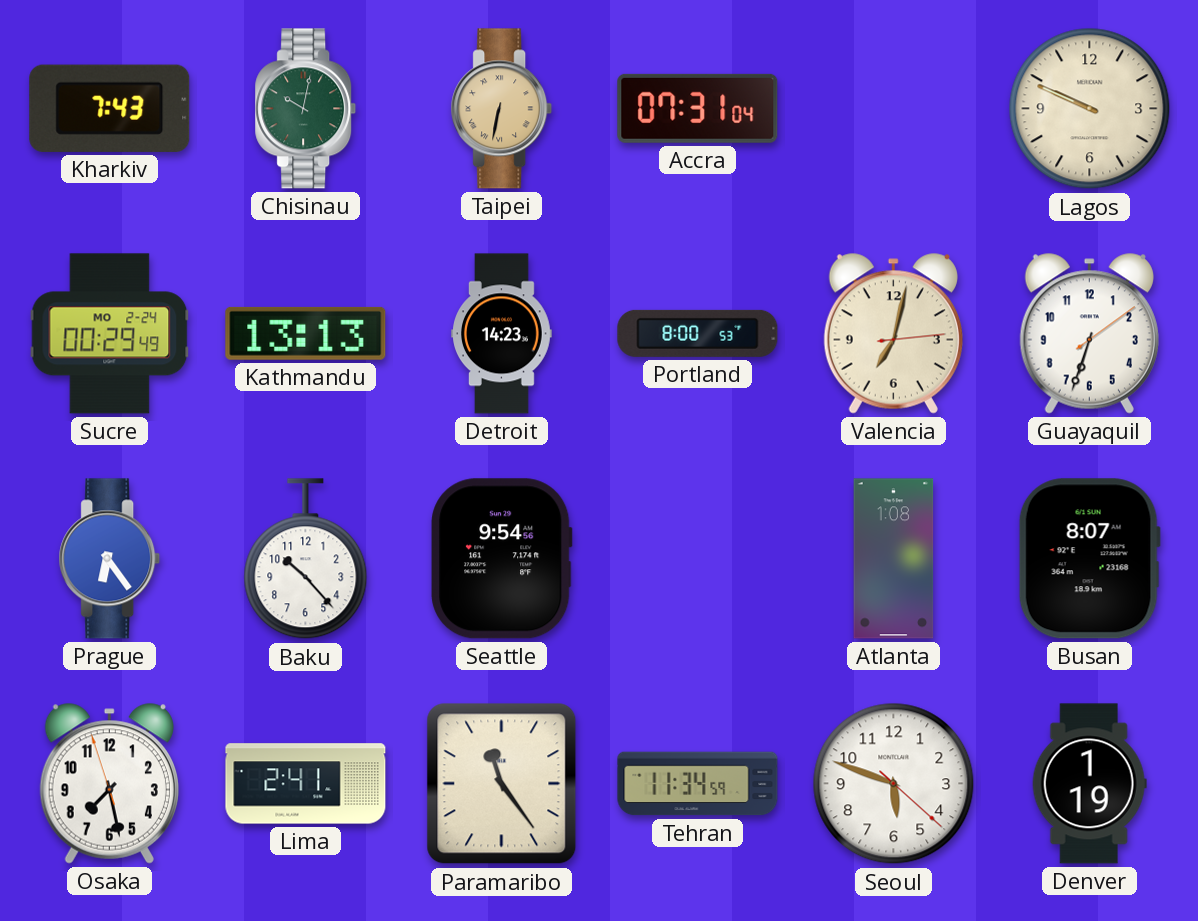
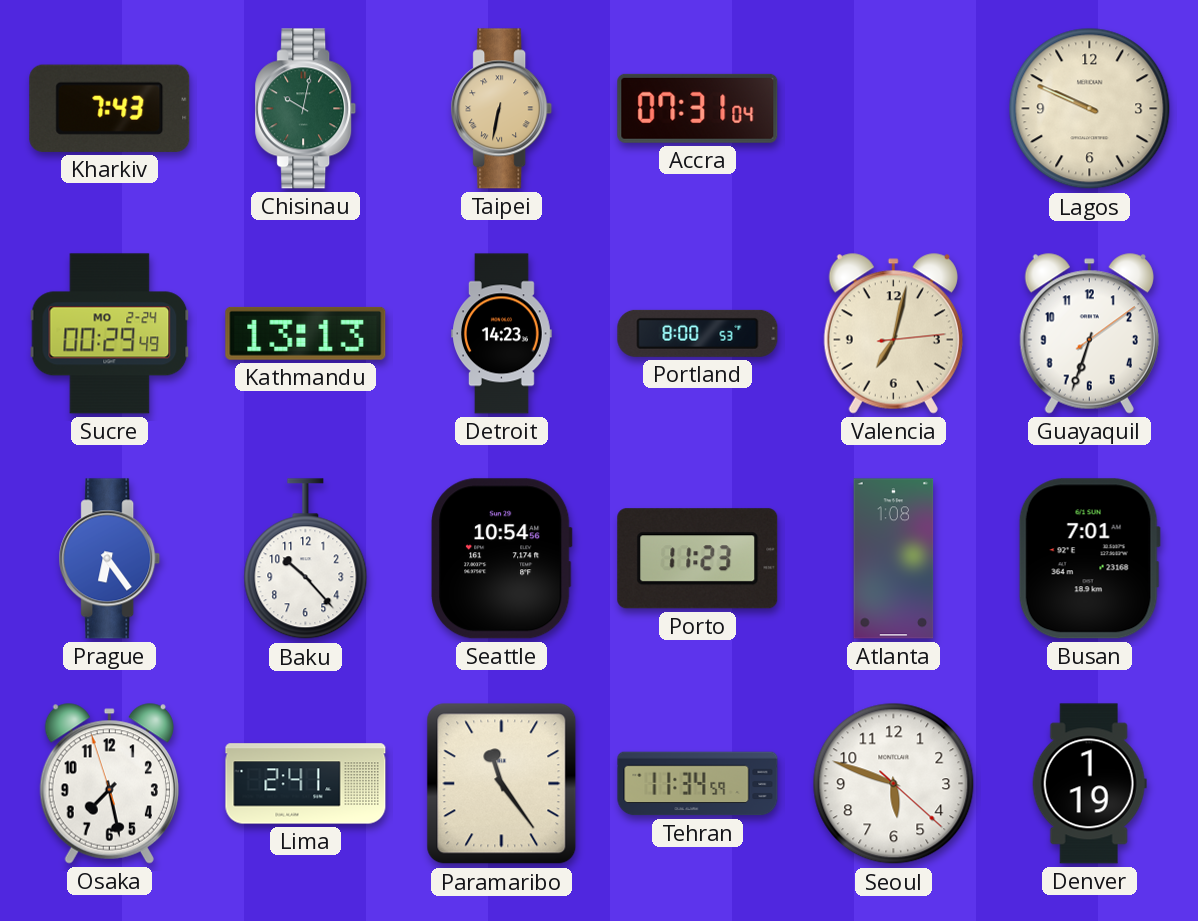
Seattle: 9:54 -> 10:54
Porto: none -> 11:23
Busan: 8:07 -> 7:01
